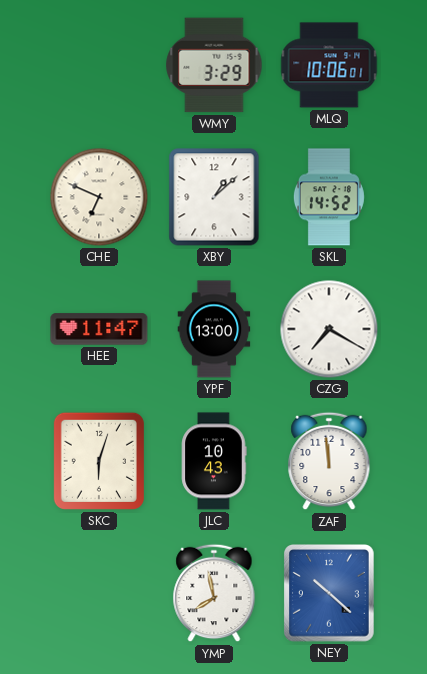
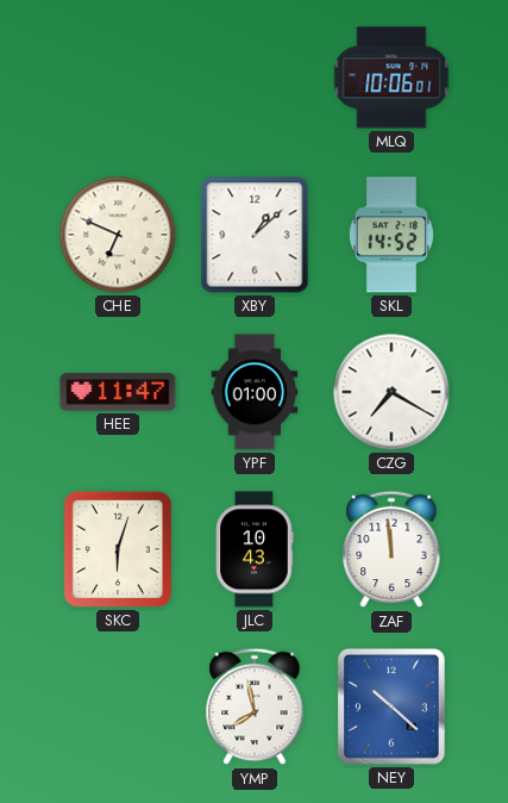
WMY: 3:29 -> none
YPF: 13:00 -> 01:00
